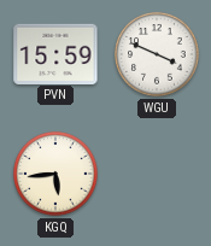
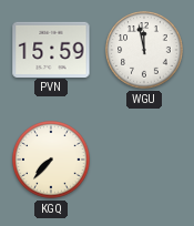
WGU: 3:49 -> 11:58
KGQ: 5:44 -> 7:37
